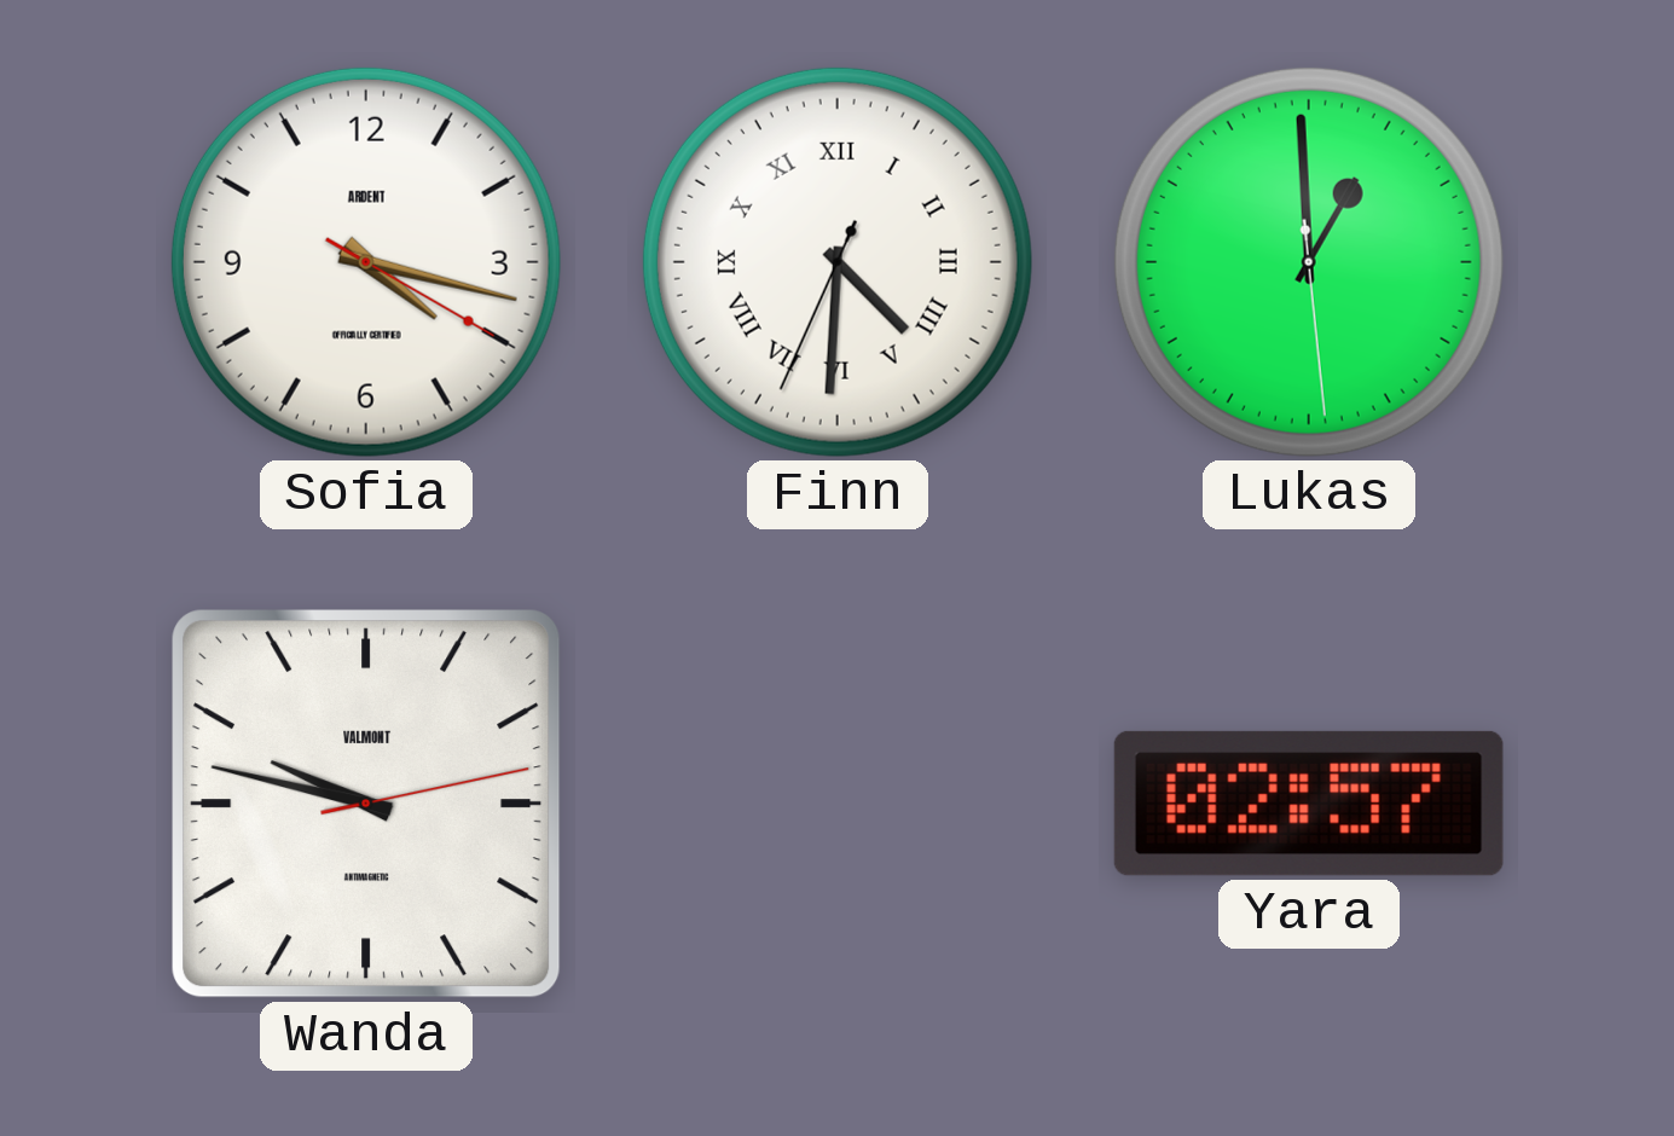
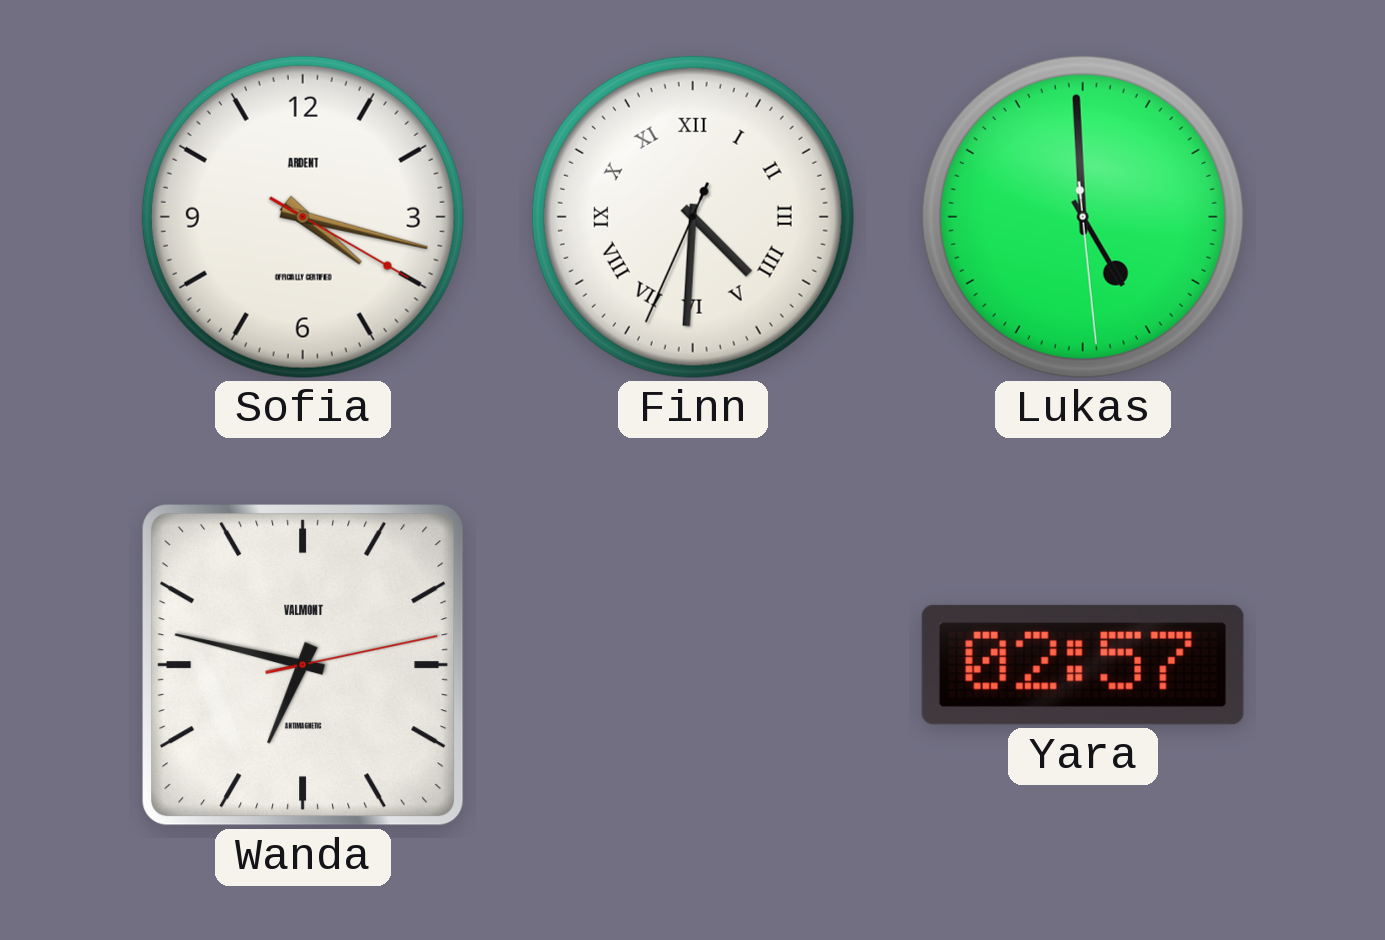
Lukas: 12:59 -> 4:59
Wanda: 9:47 -> 6:47
